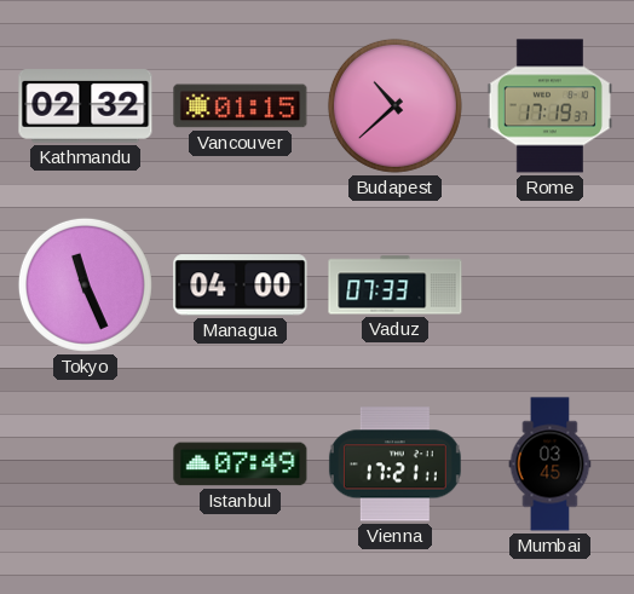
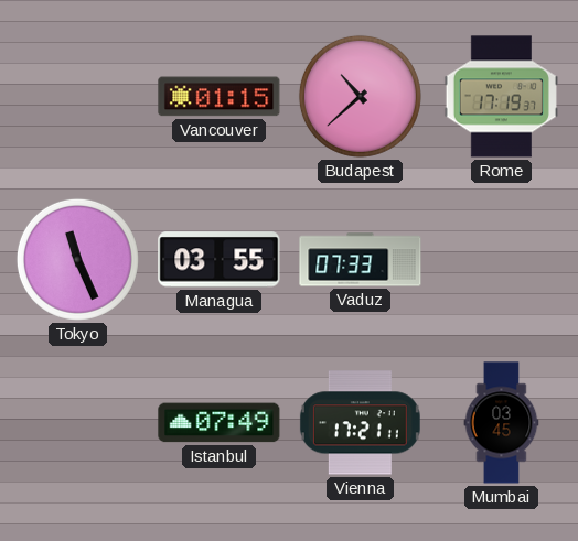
Kathmandu: 02:32 -> none
Managua: 04:00 -> 03:55
